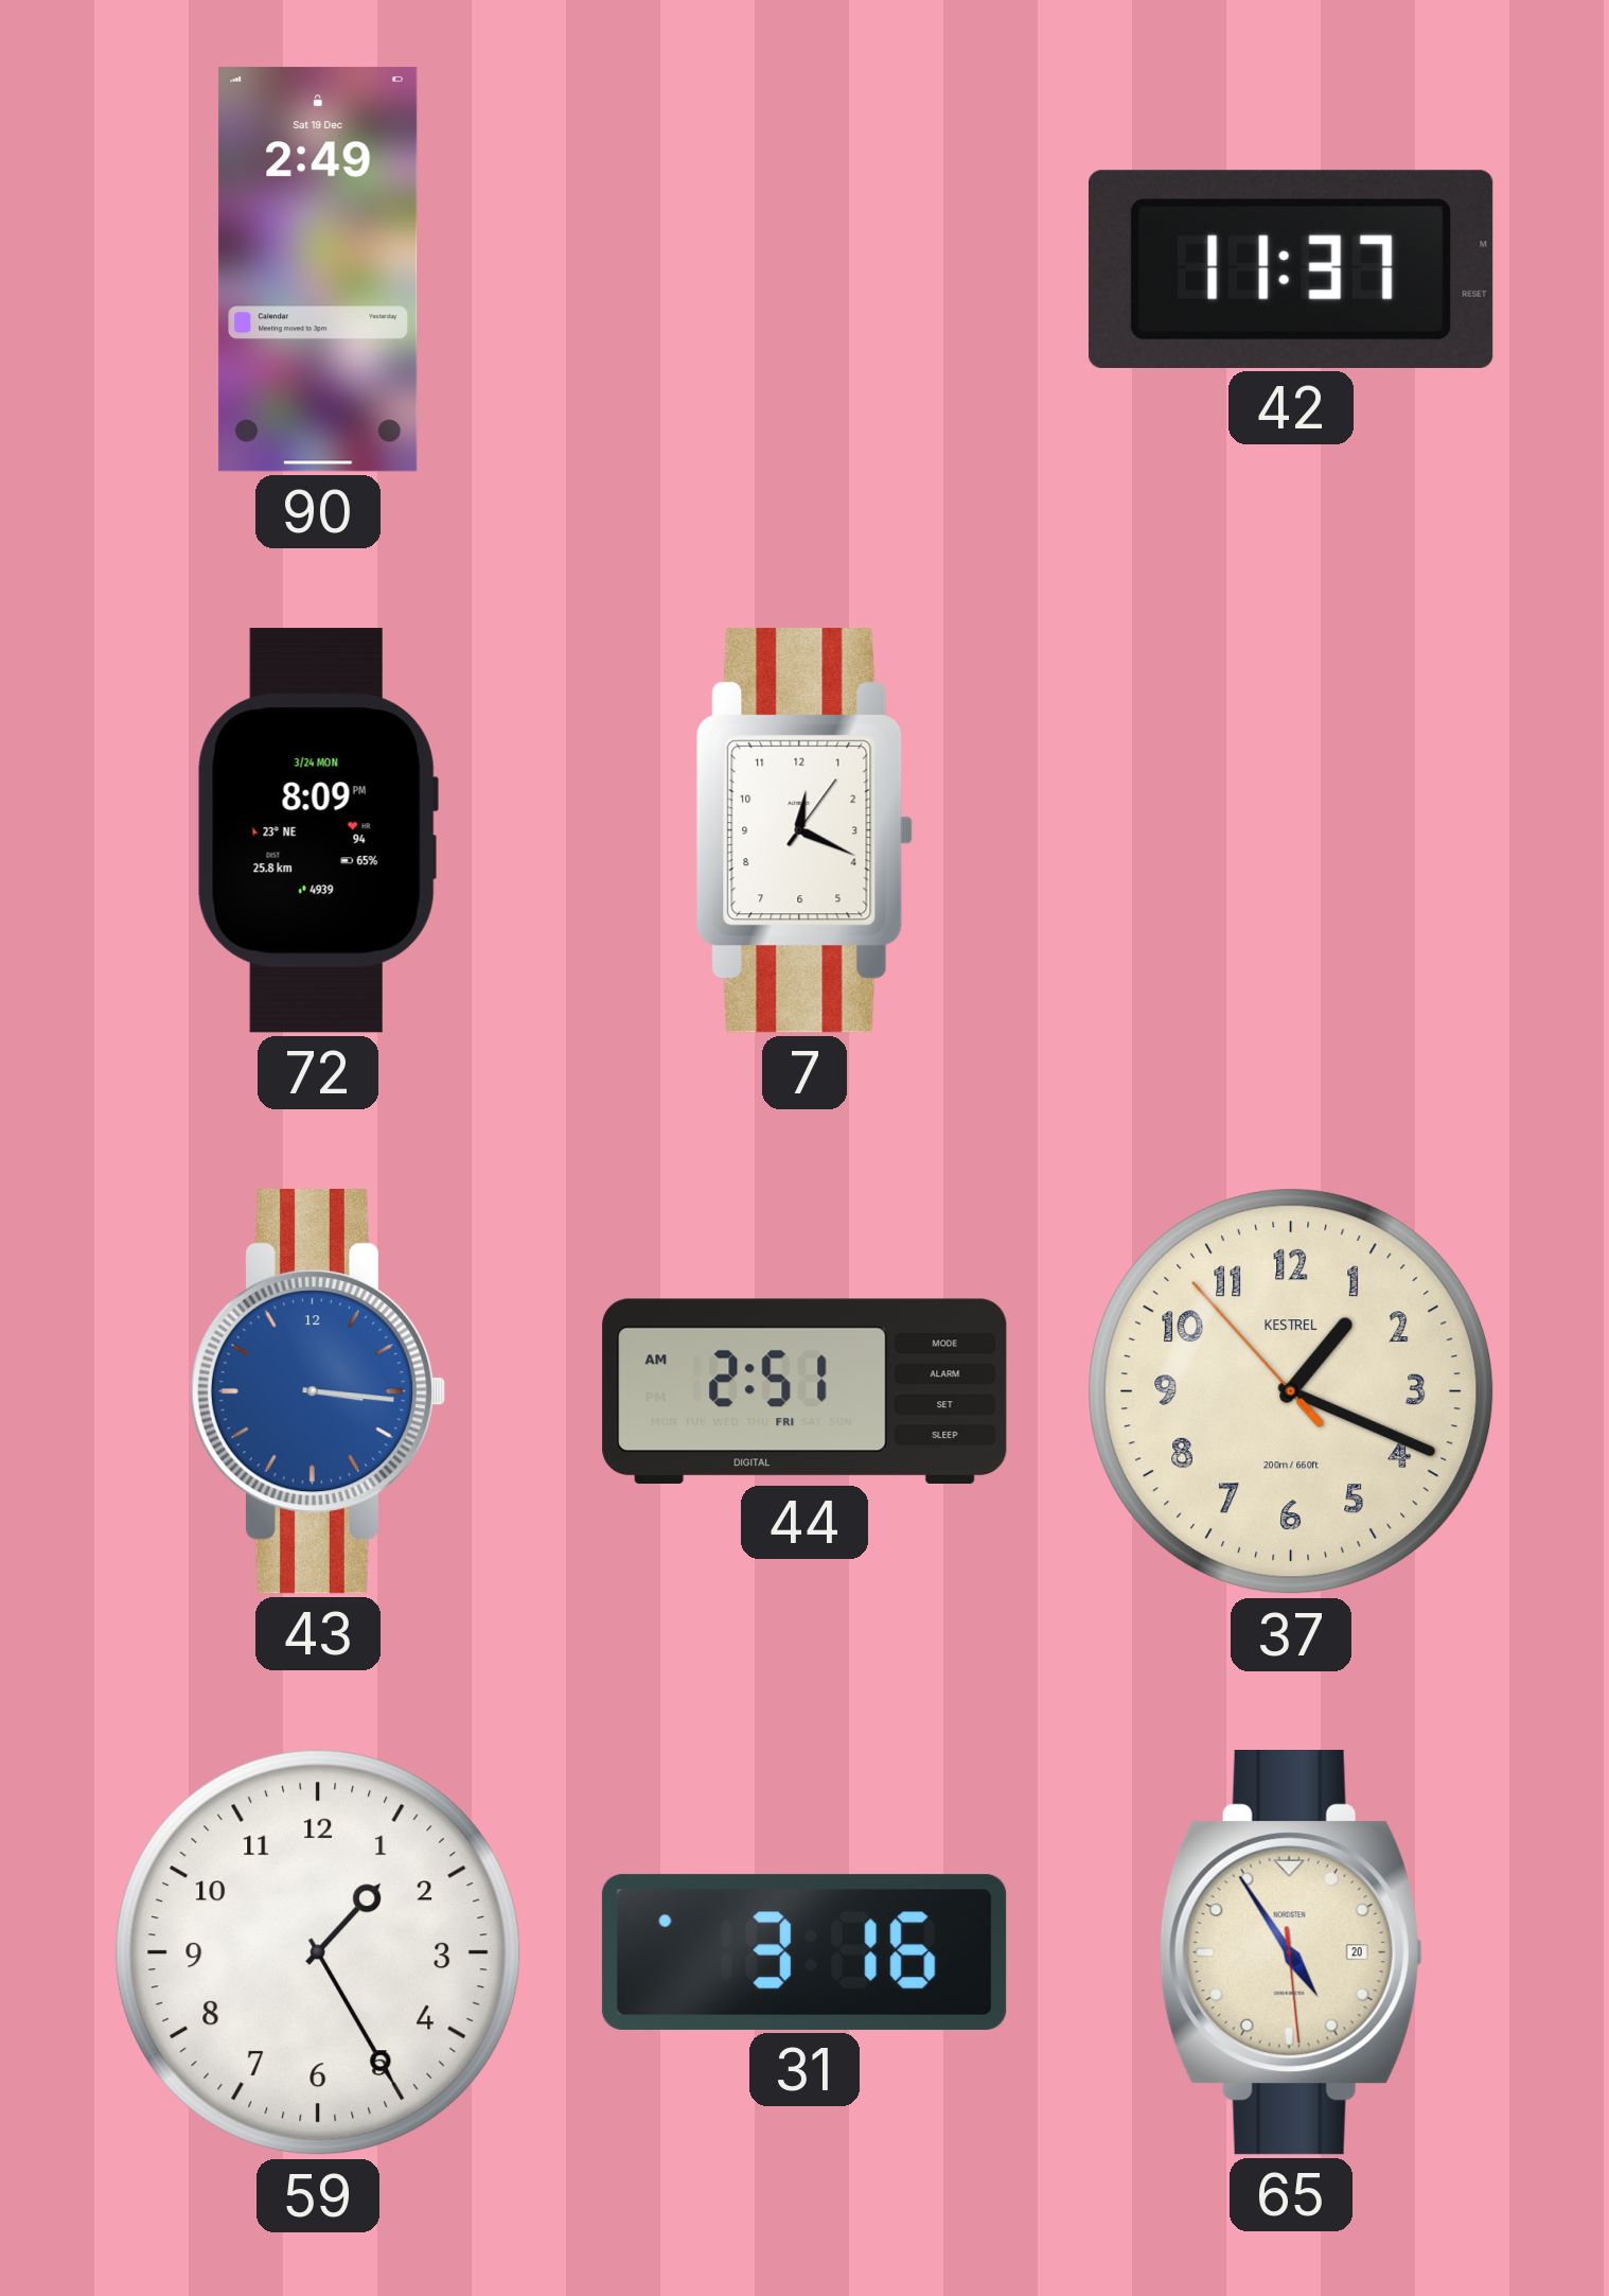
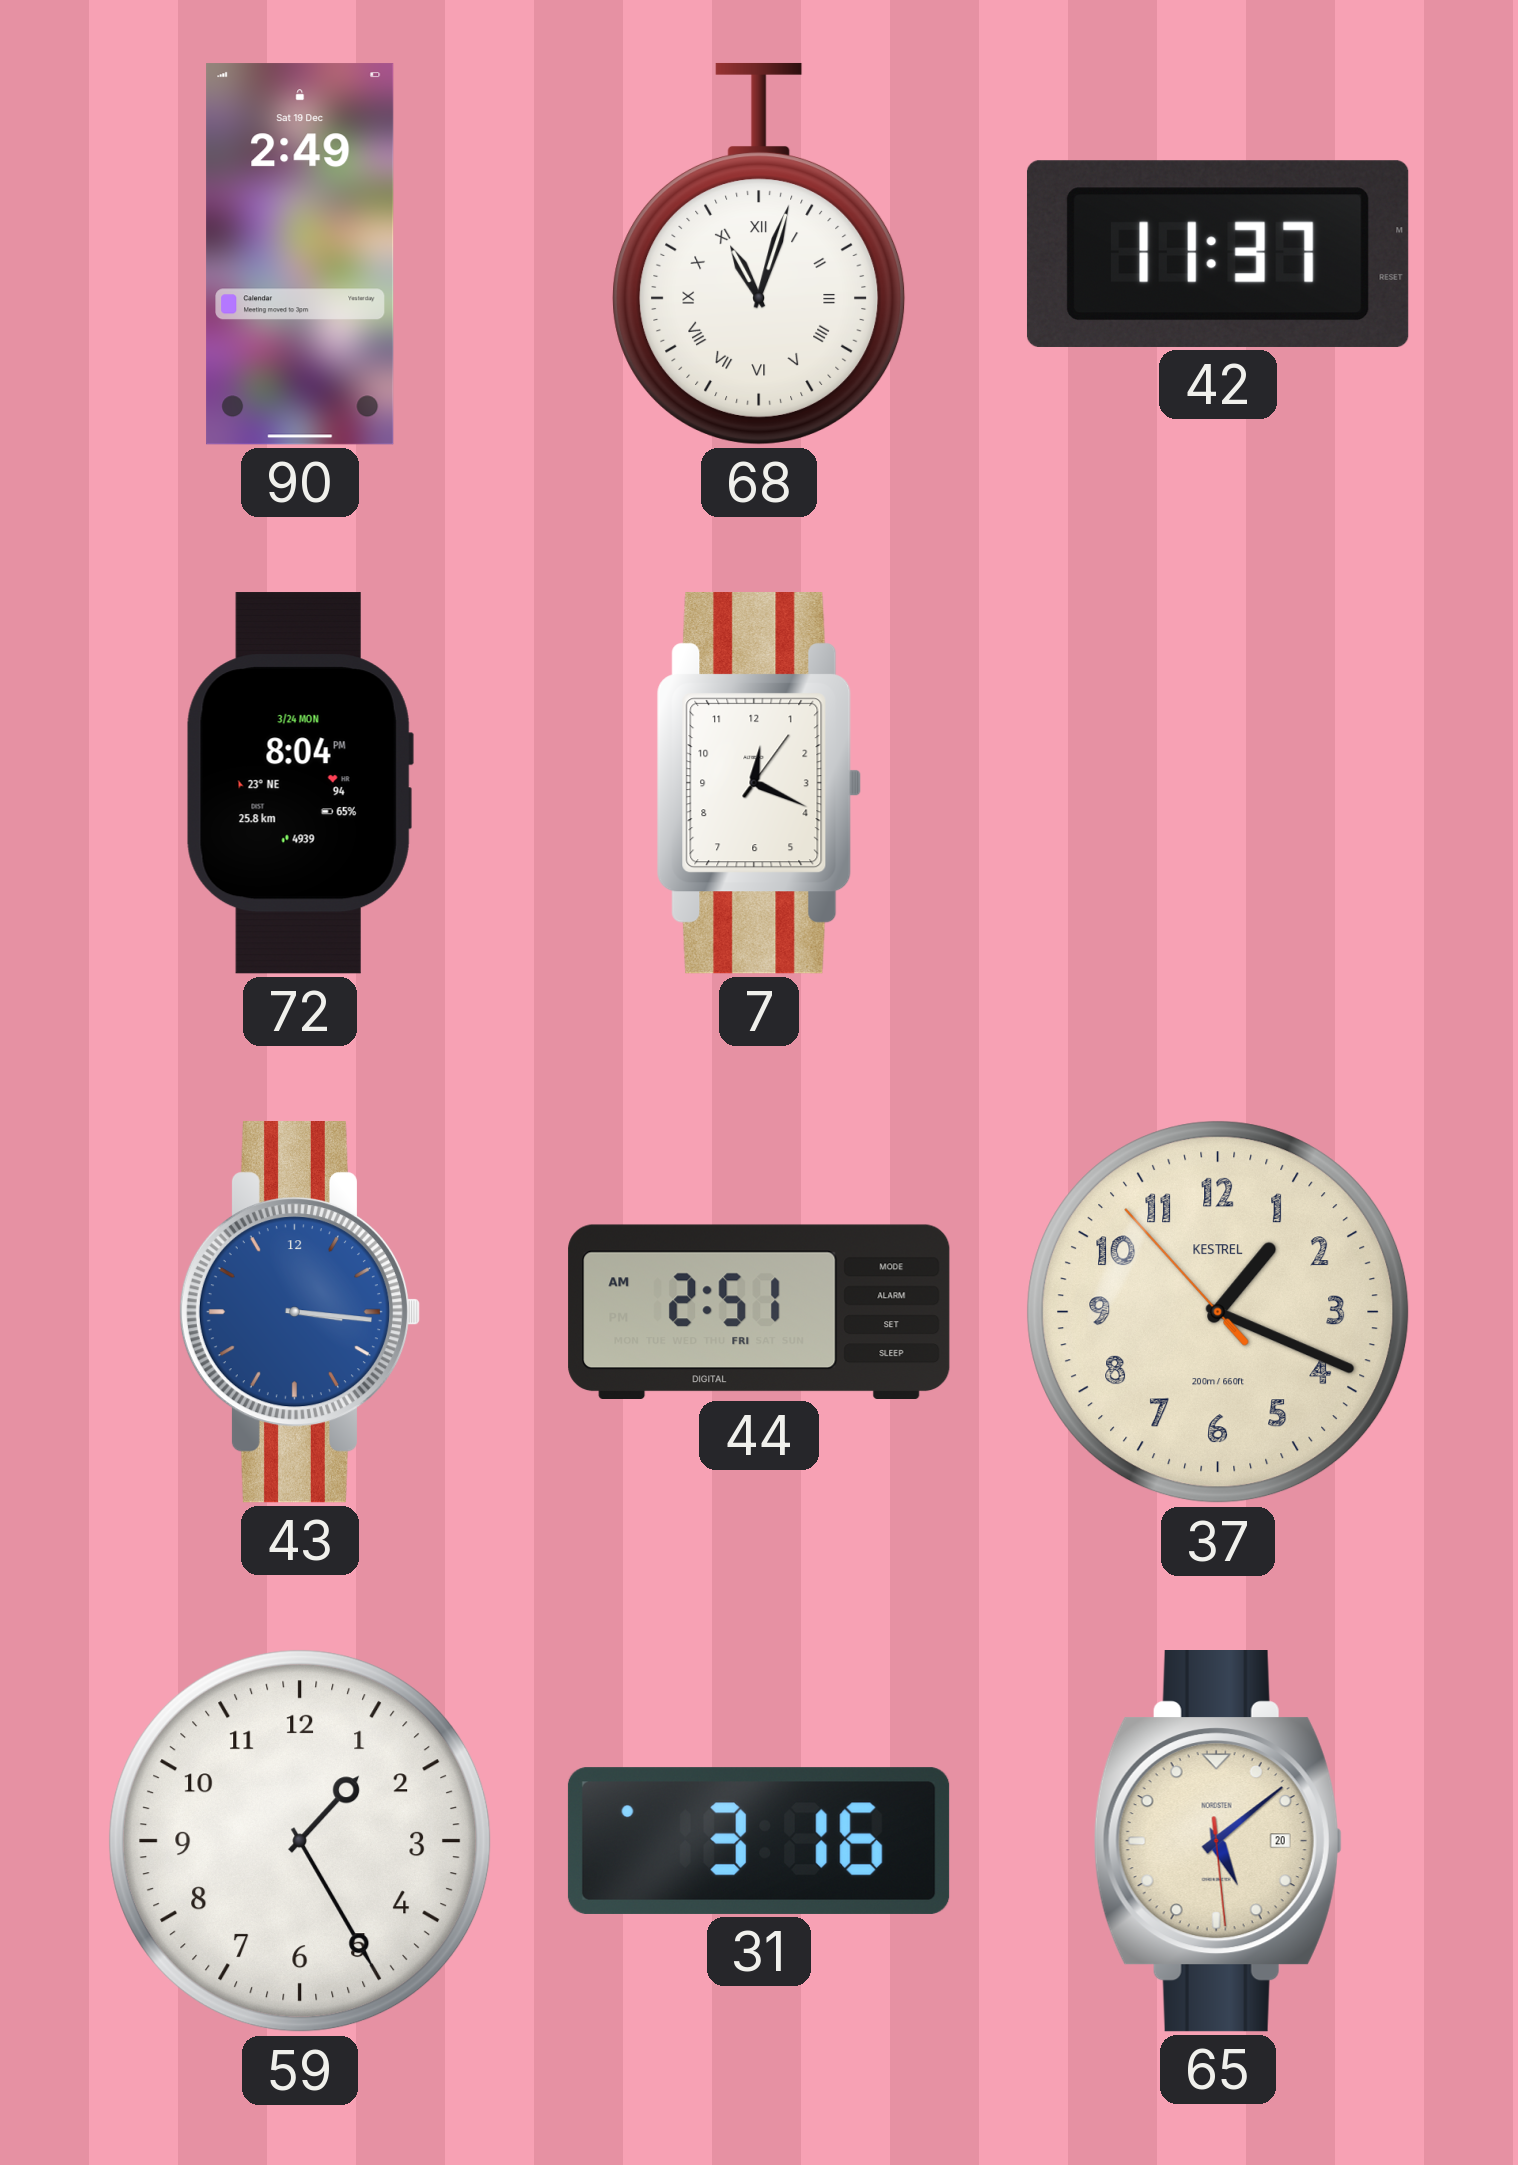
68: none -> 11:03
72: 8:09 -> 8:04
65: 4:54 -> 5:08
